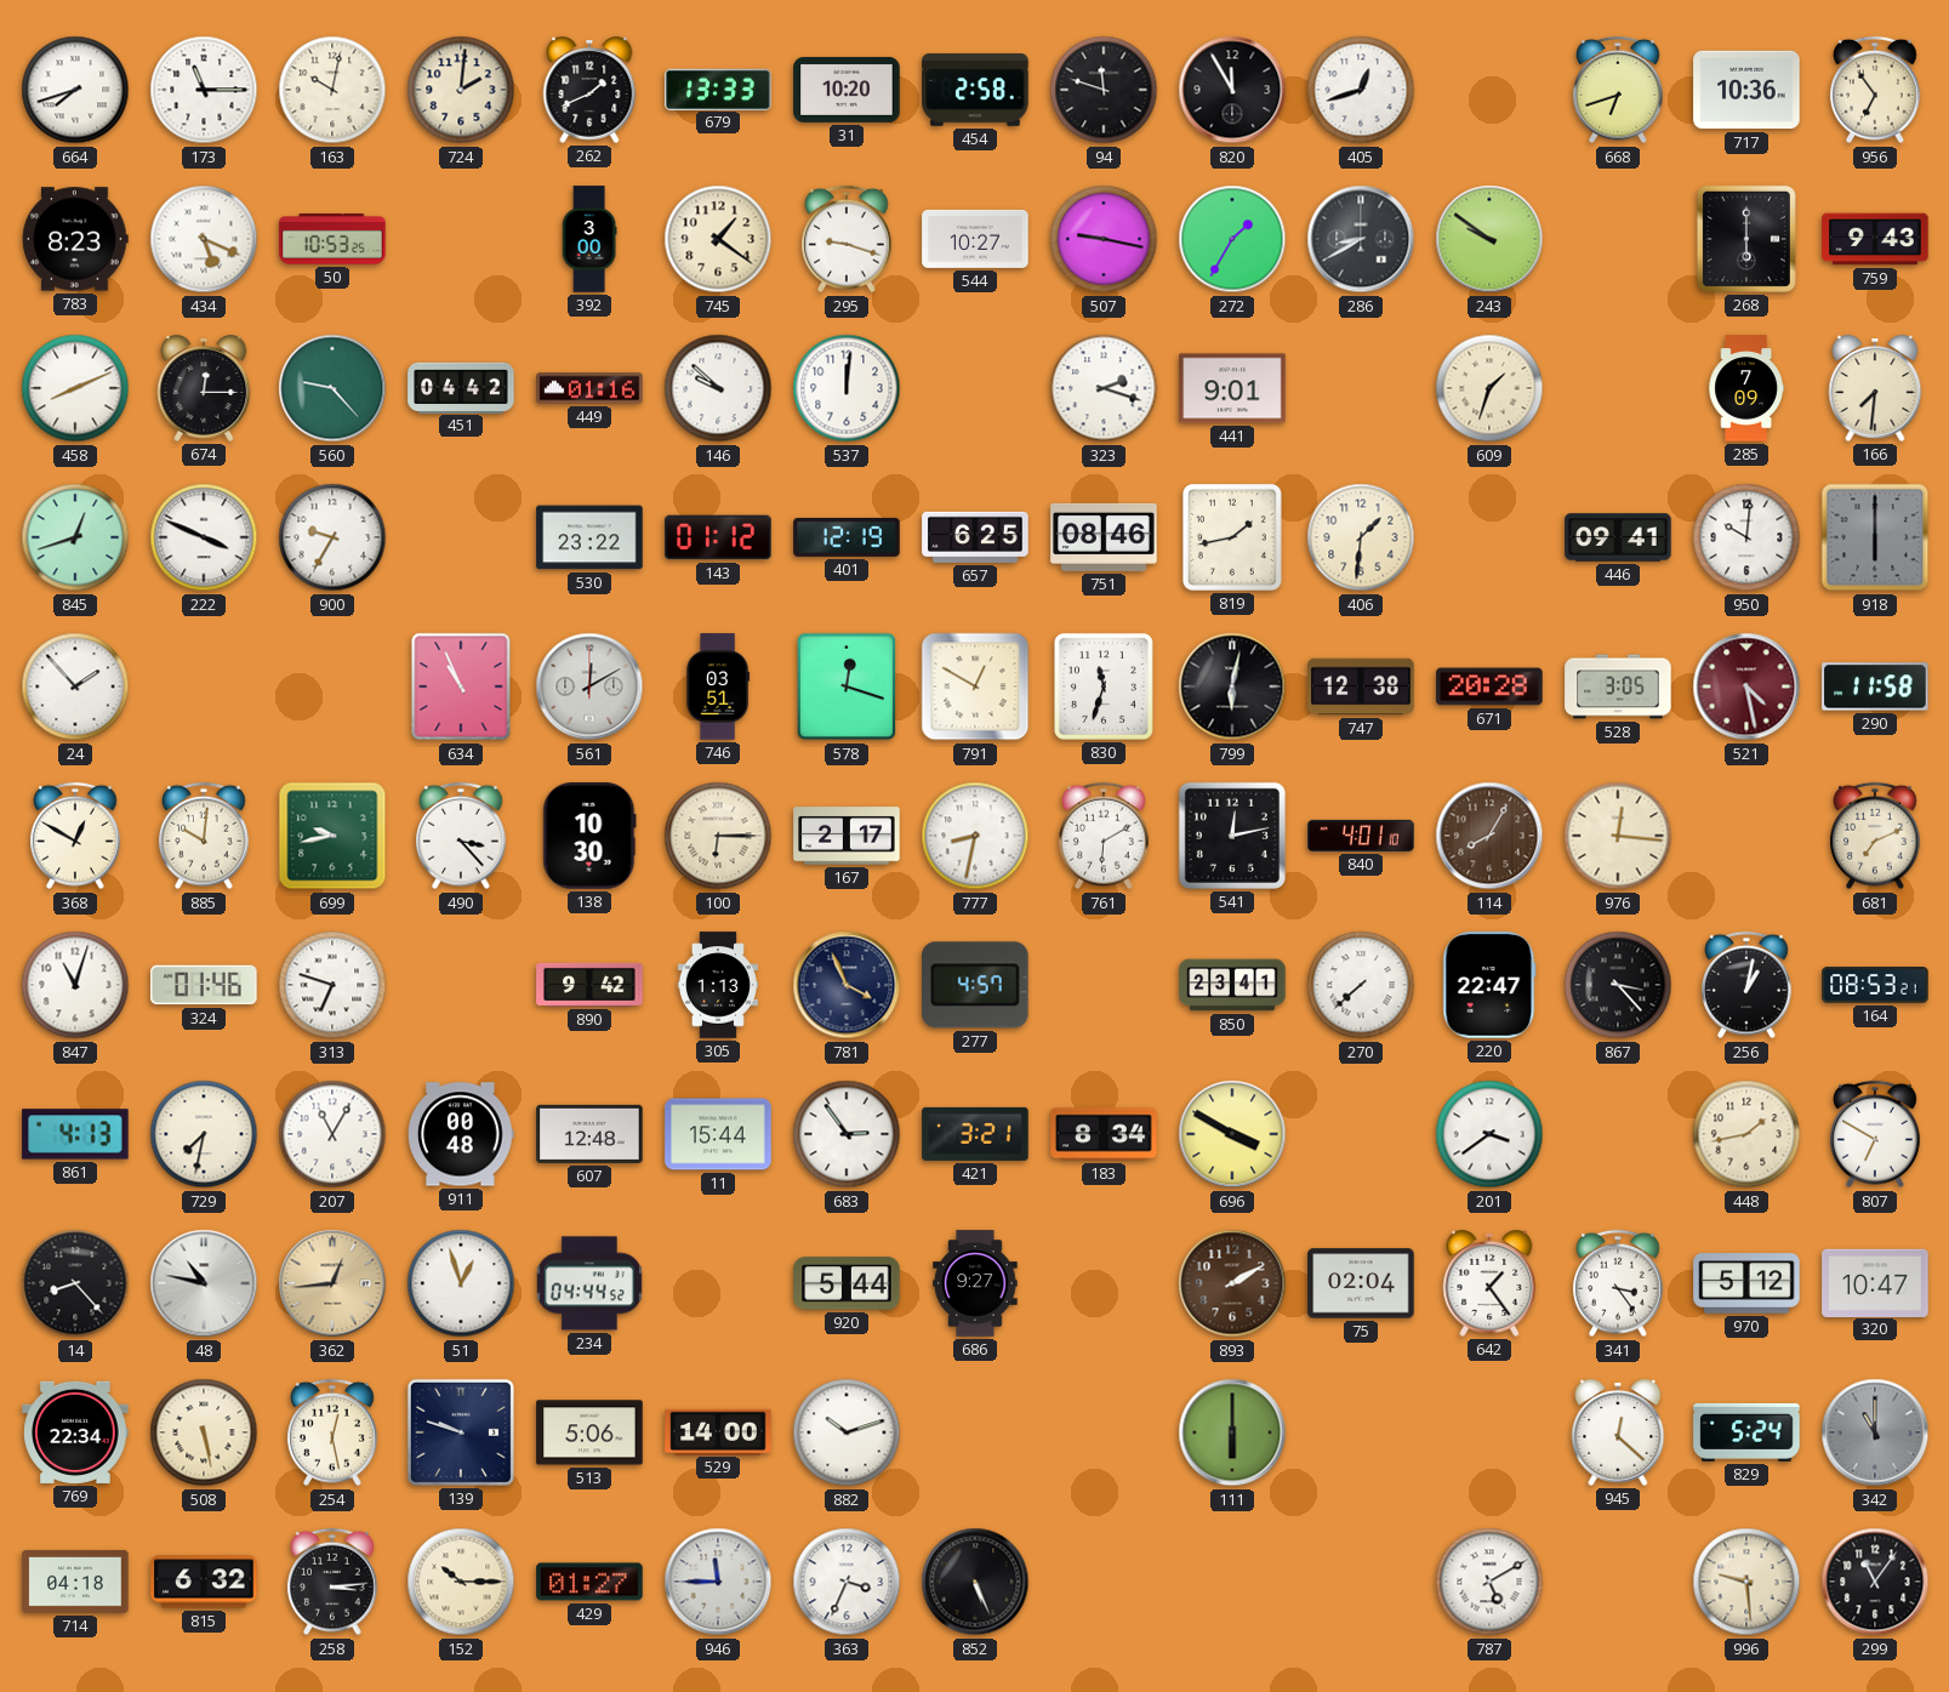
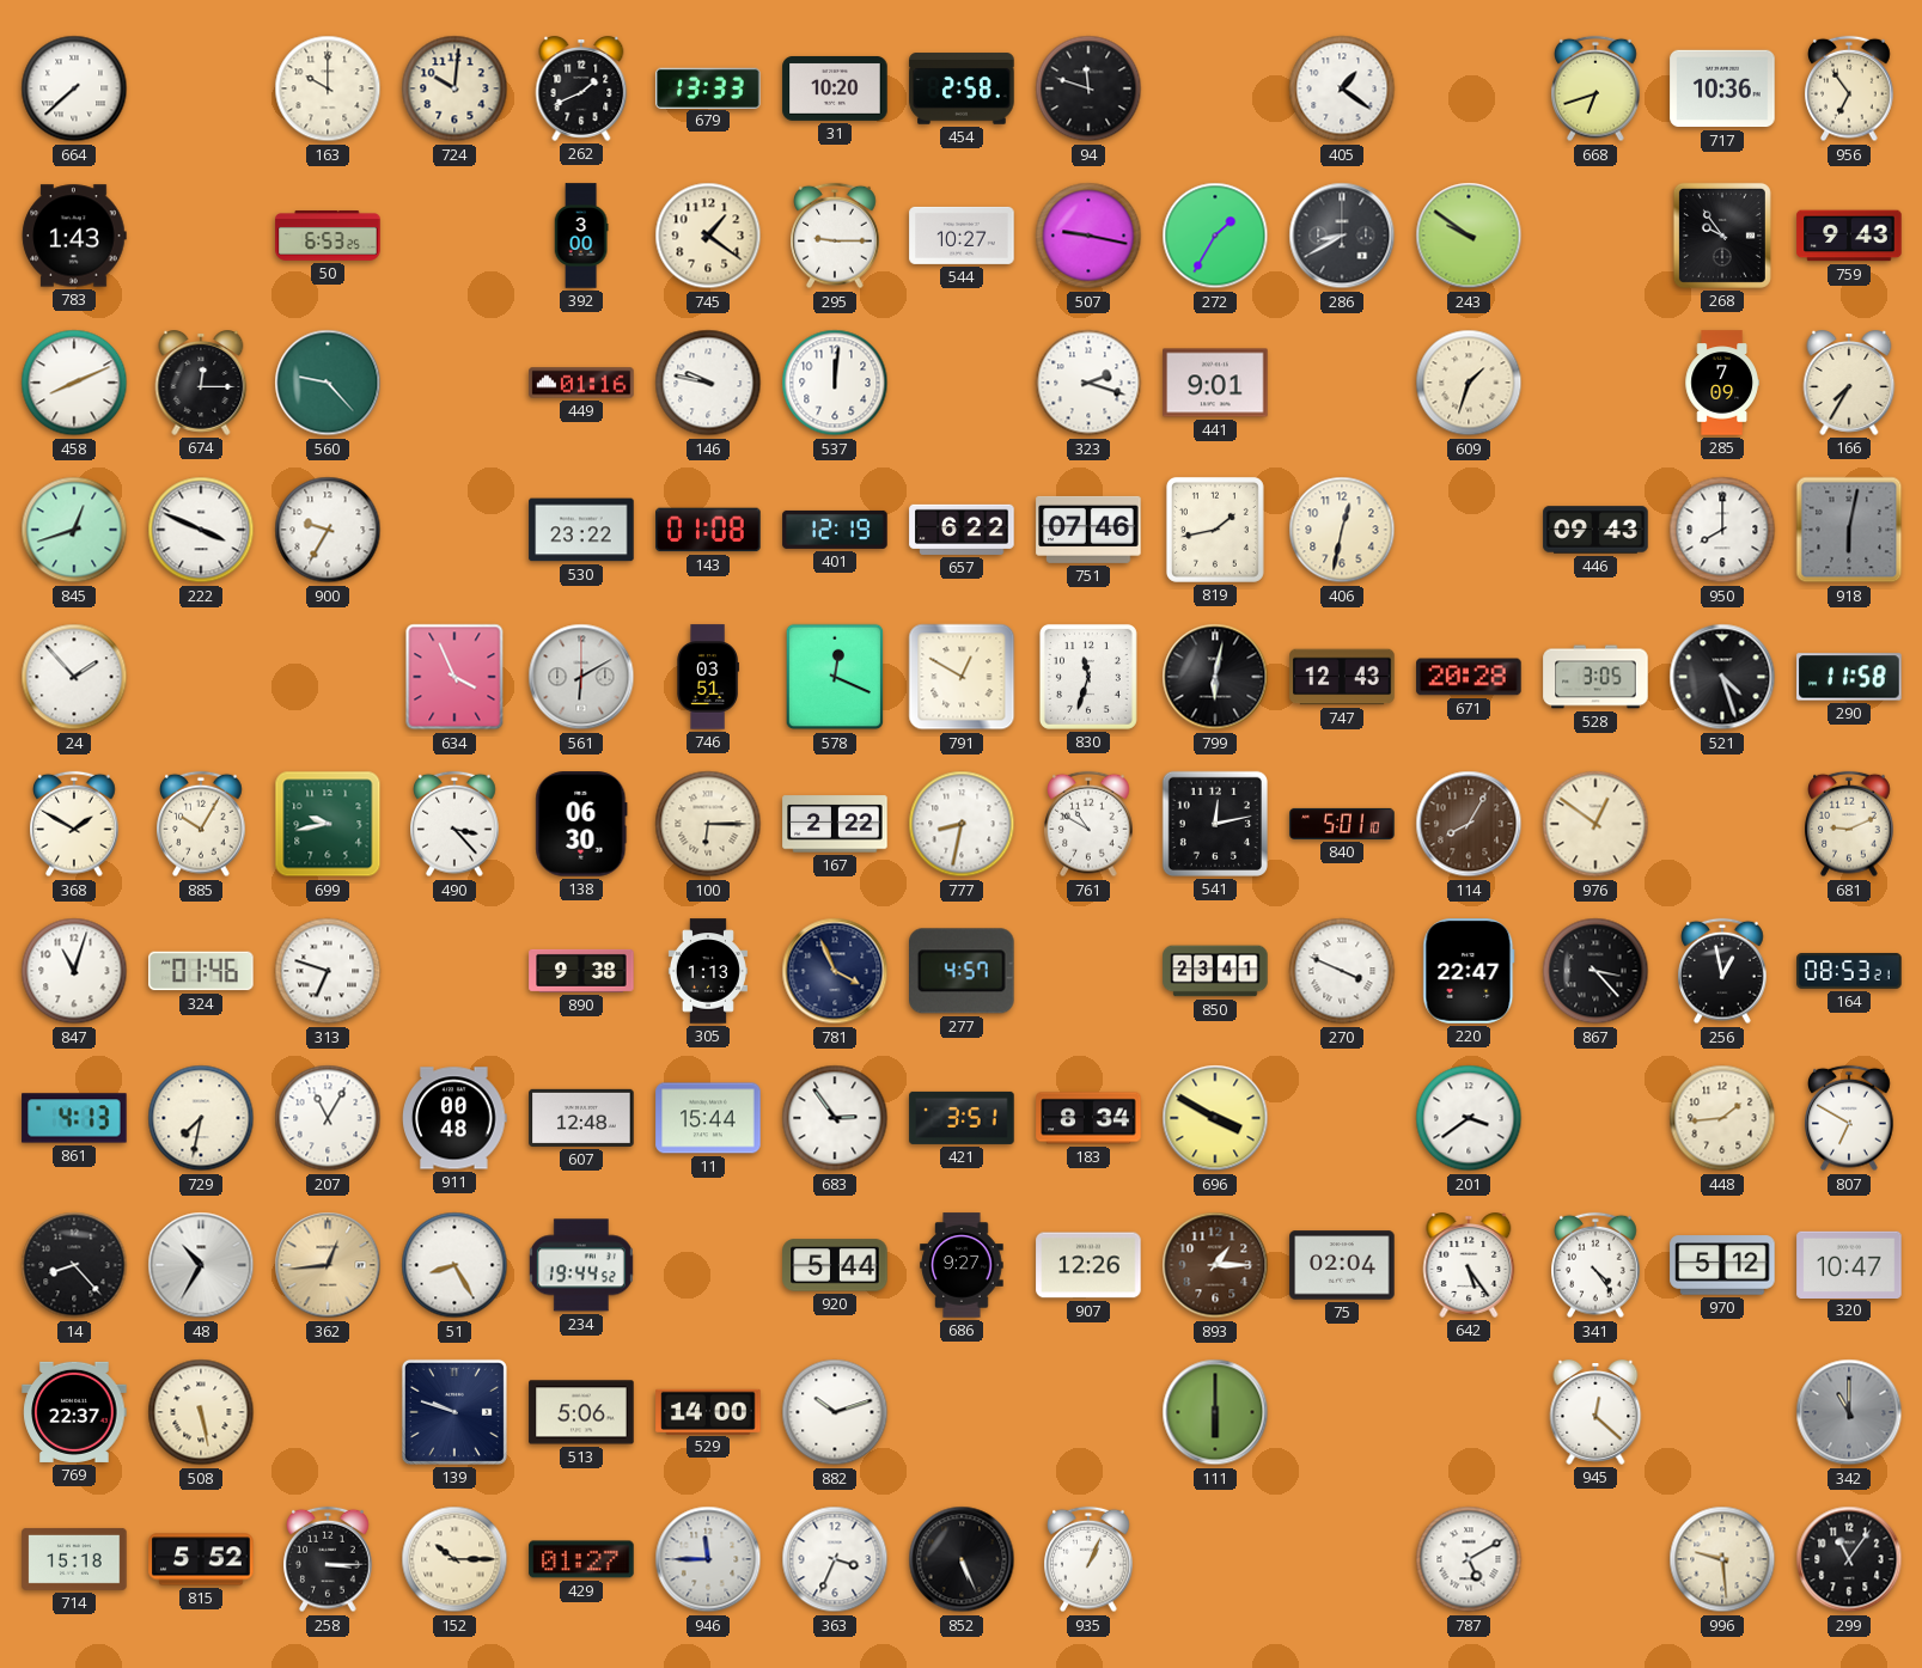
664: 7:42 -> 7:38
173: 11:15 -> none
163: 10:02 -> 10:00
724: 2:01 -> 10:01
820: 11:55 -> none
405: 12:42 -> 1:21
783: 8:23 -> 1:43
434: 5:19 -> none
50: 10:53 -> 6:53
295: 9:18 -> 9:15
268: 6:00 -> 9:54
451: 04:42 -> none
146: 9:52 -> 9:47
166: 7:31 -> 7:35
143: 01:12 -> 01:08
657: 6:25 -> 6:22
751: 08:46 -> 07:46
406: 1:31 -> 12:32
446: 09:41 -> 09:43
950: 10:01 -> 8:00
918: 6:00 -> 6:02
634: 10:56 -> 3:56
561: 12:10 -> 6:10
578: 12:18 -> 12:19
747: 12:38 -> 12:43
521: 4:28 -> 4:27
521 dial: burgundy -> black
368: 12:50 -> 1:50
885: 10:01 -> 10:05
138: 10:30 -> 06:30
167: 2:17 -> 2:22
761: 6:10 -> 10:50
840: 4:01 -> 5:01
976: 12:16 -> 12:51
681: 7:11 -> 9:11
890: 9:42 -> 9:38
270: 7:38 -> 3:49
256: 1:02 -> 12:58
421: 3:21 -> 3:51
448: 1:43 -> 1:44
48: 10:47 -> 10:35
51: 12:57 -> 8:25
234: 04:44 -> 19:44
907: none -> 12:26
893: 2:10 -> 1:15
642: 1:24 -> 5:24
341: 3:24 -> 4:24
769: 22:34 -> 22:37
254: 12:28 -> none
829: 5:24 -> none
714: 04:18 -> 15:18
815: 6:32 -> 5:52
258: 3:14 -> 3:15
935: none -> 1:04
